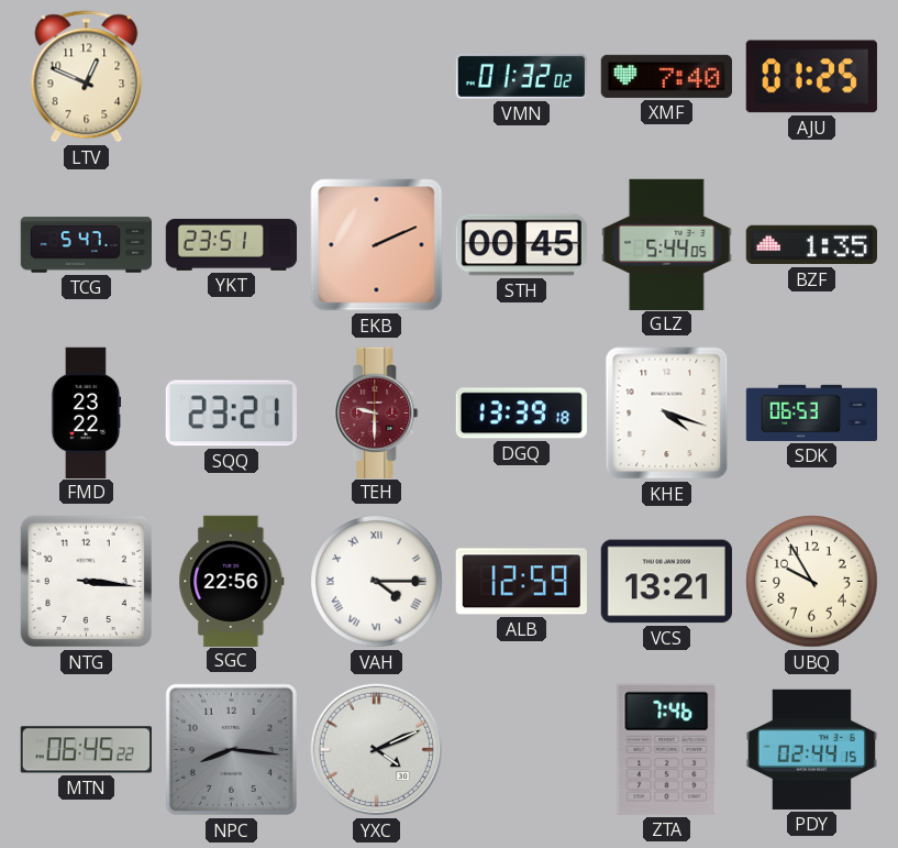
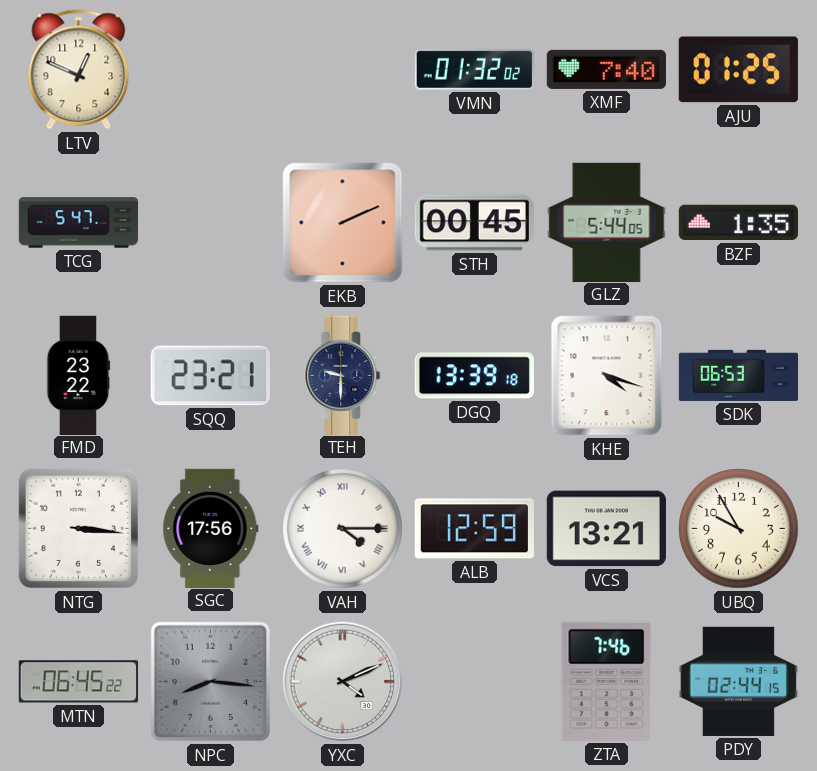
YKT: 23:51 -> none
TEH dial: burgundy -> navy
SGC: 22:56 -> 17:56
